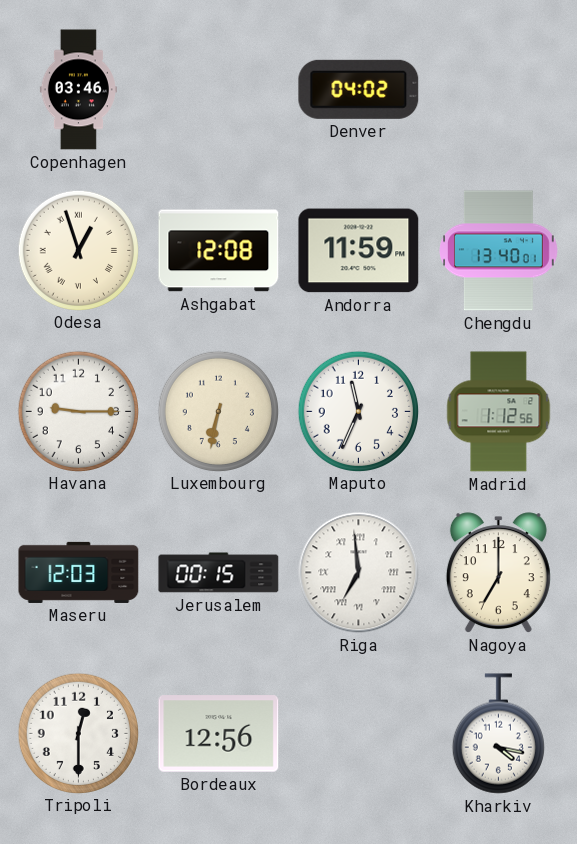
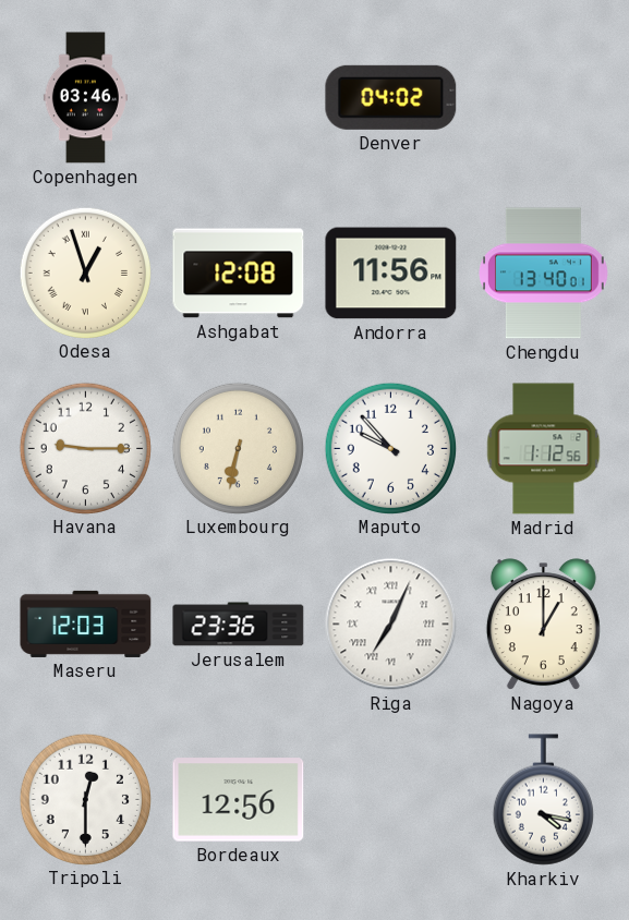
Andorra: 11:59 -> 11:56
Maputo: 11:34 -> 9:53
Jerusalem: 00:15 -> 23:36
Riga: 6:59 -> 7:04
Nagoya: 7:00 -> 1:00
